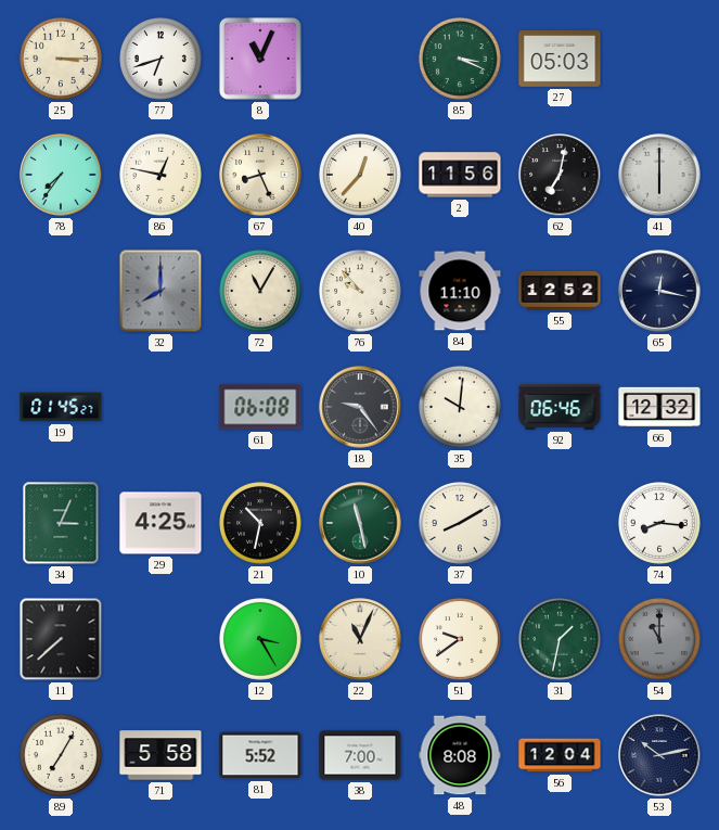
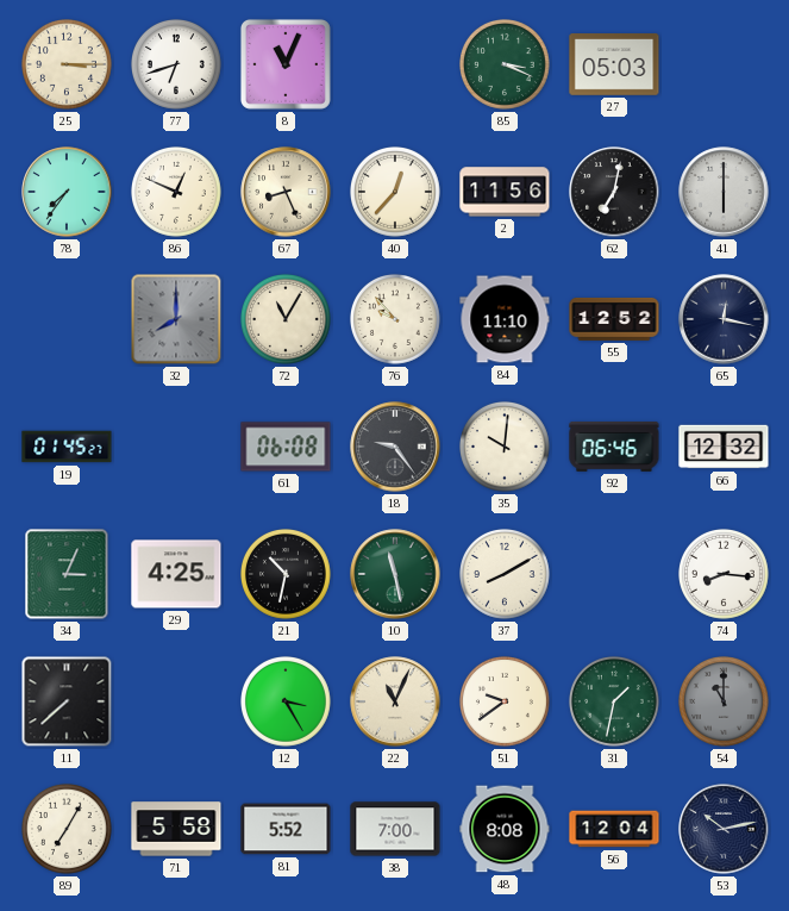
86: 12:47 -> 12:49
